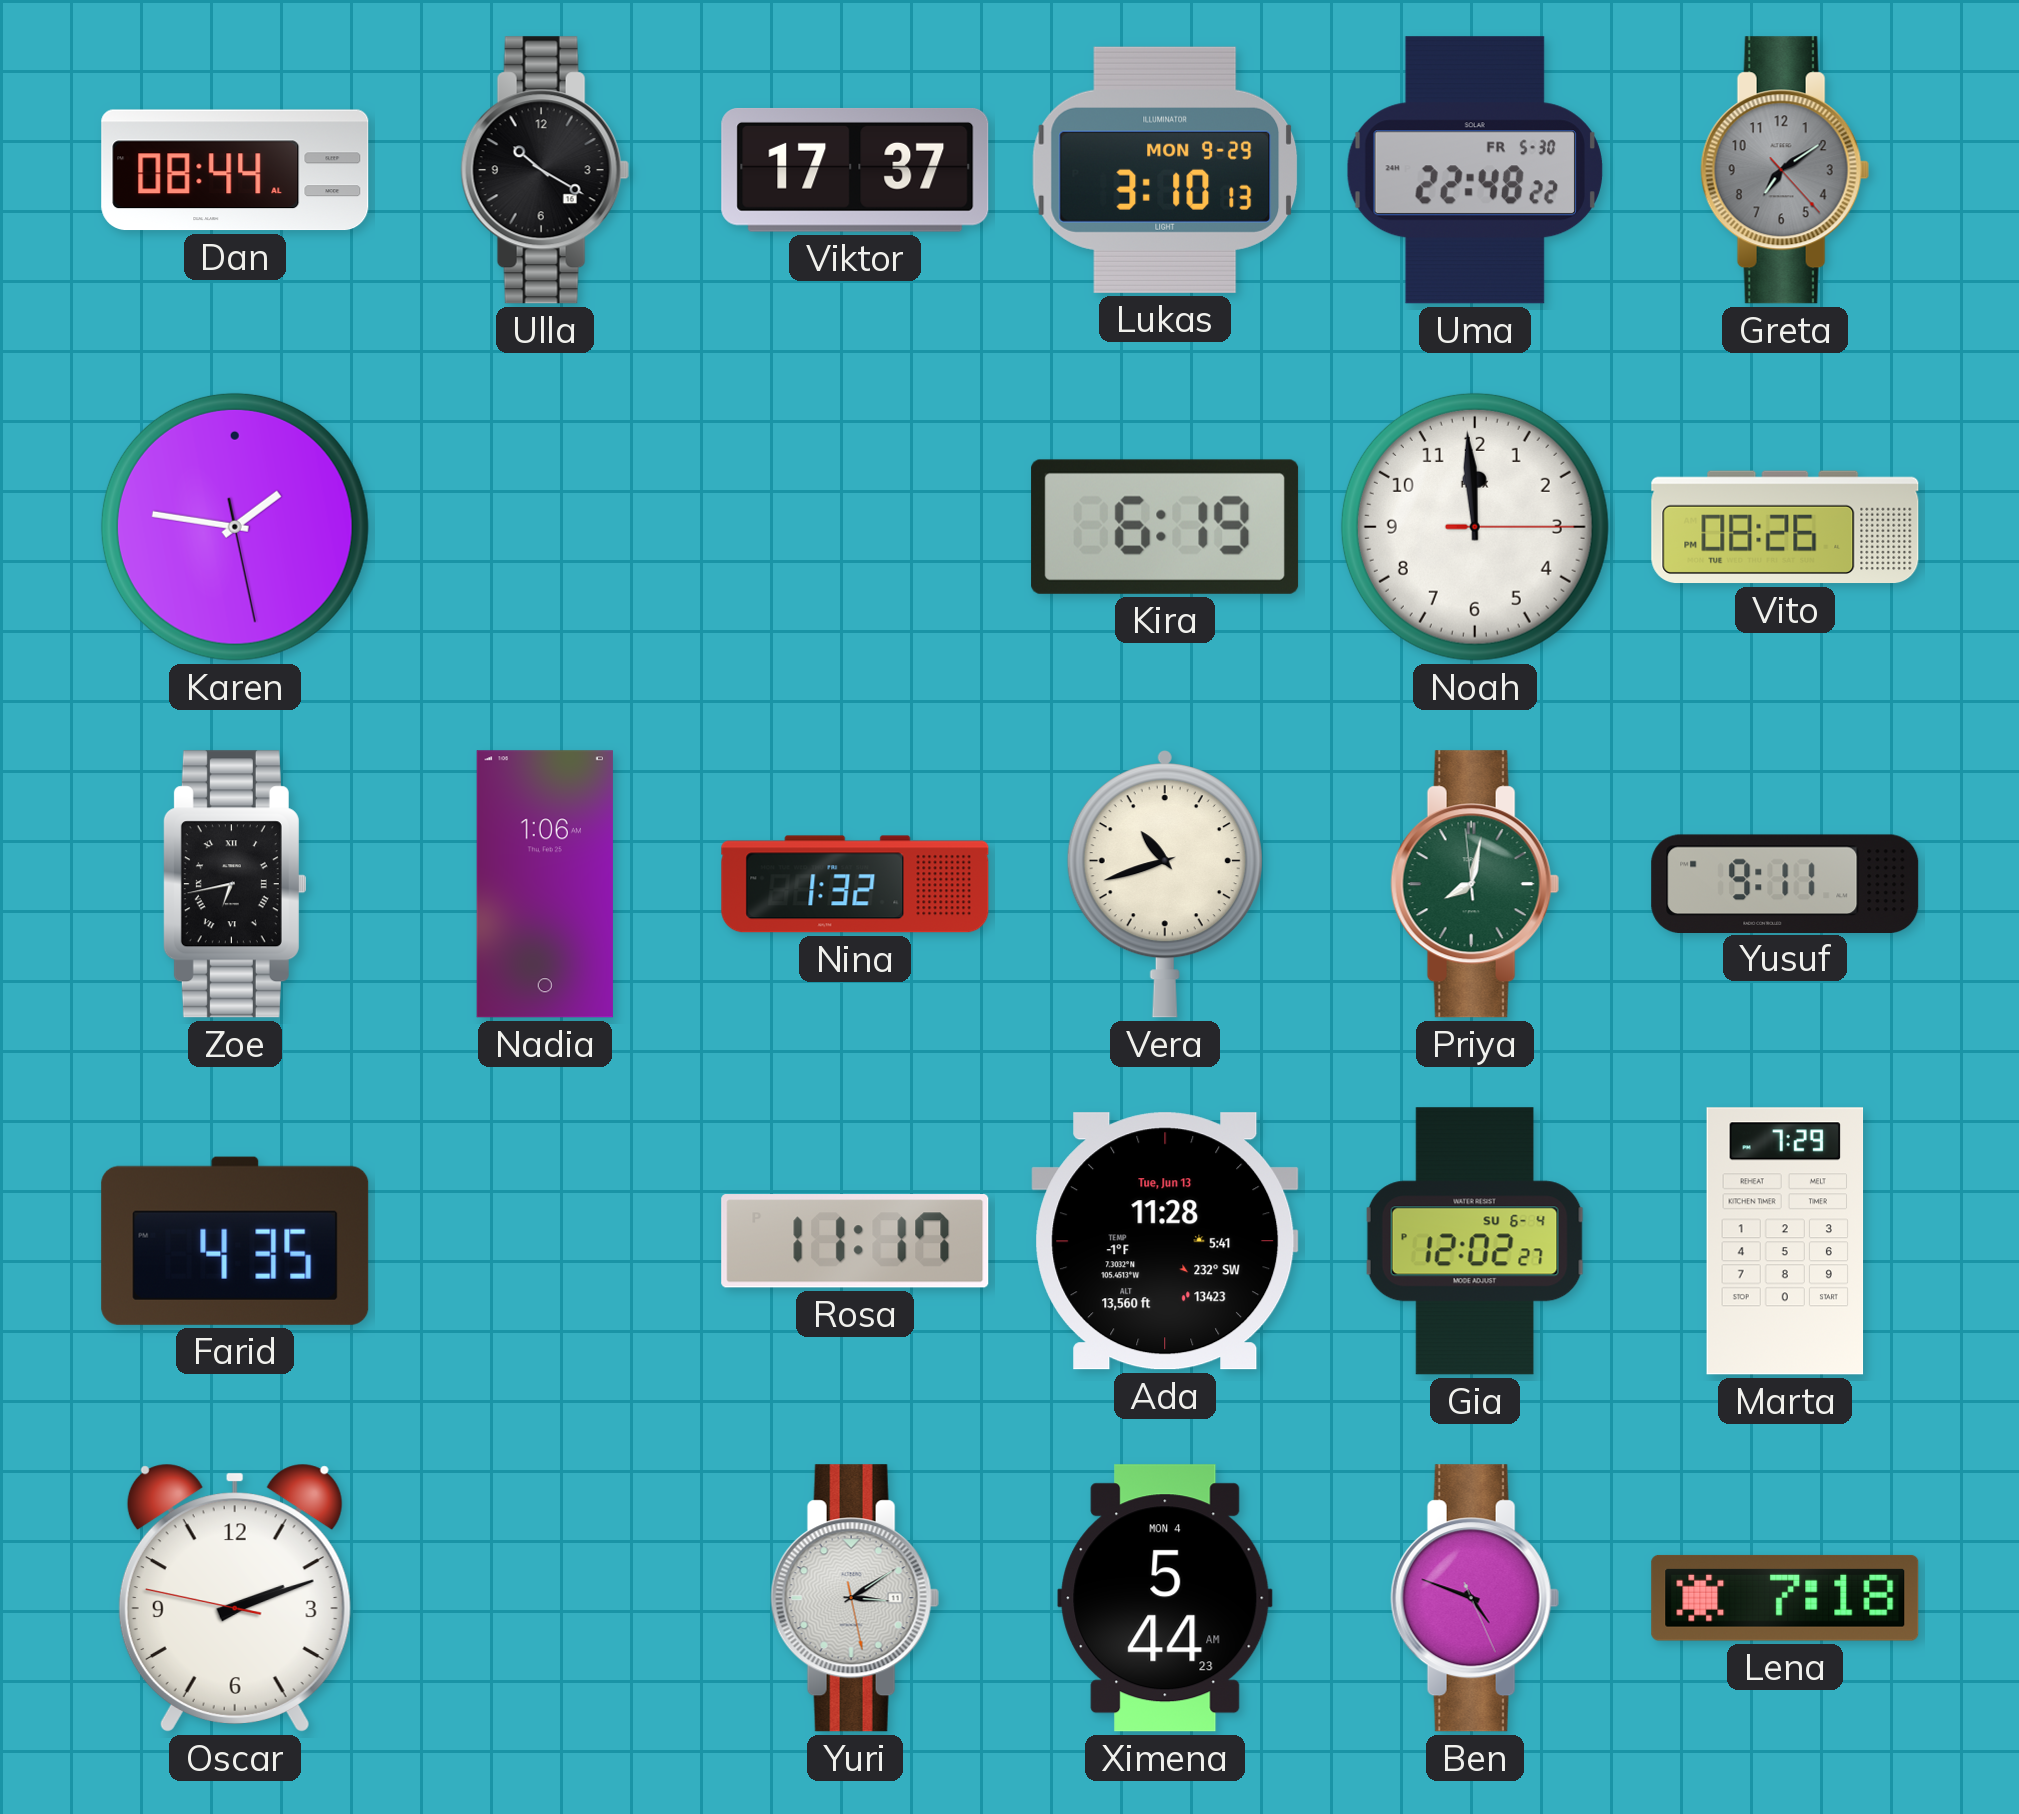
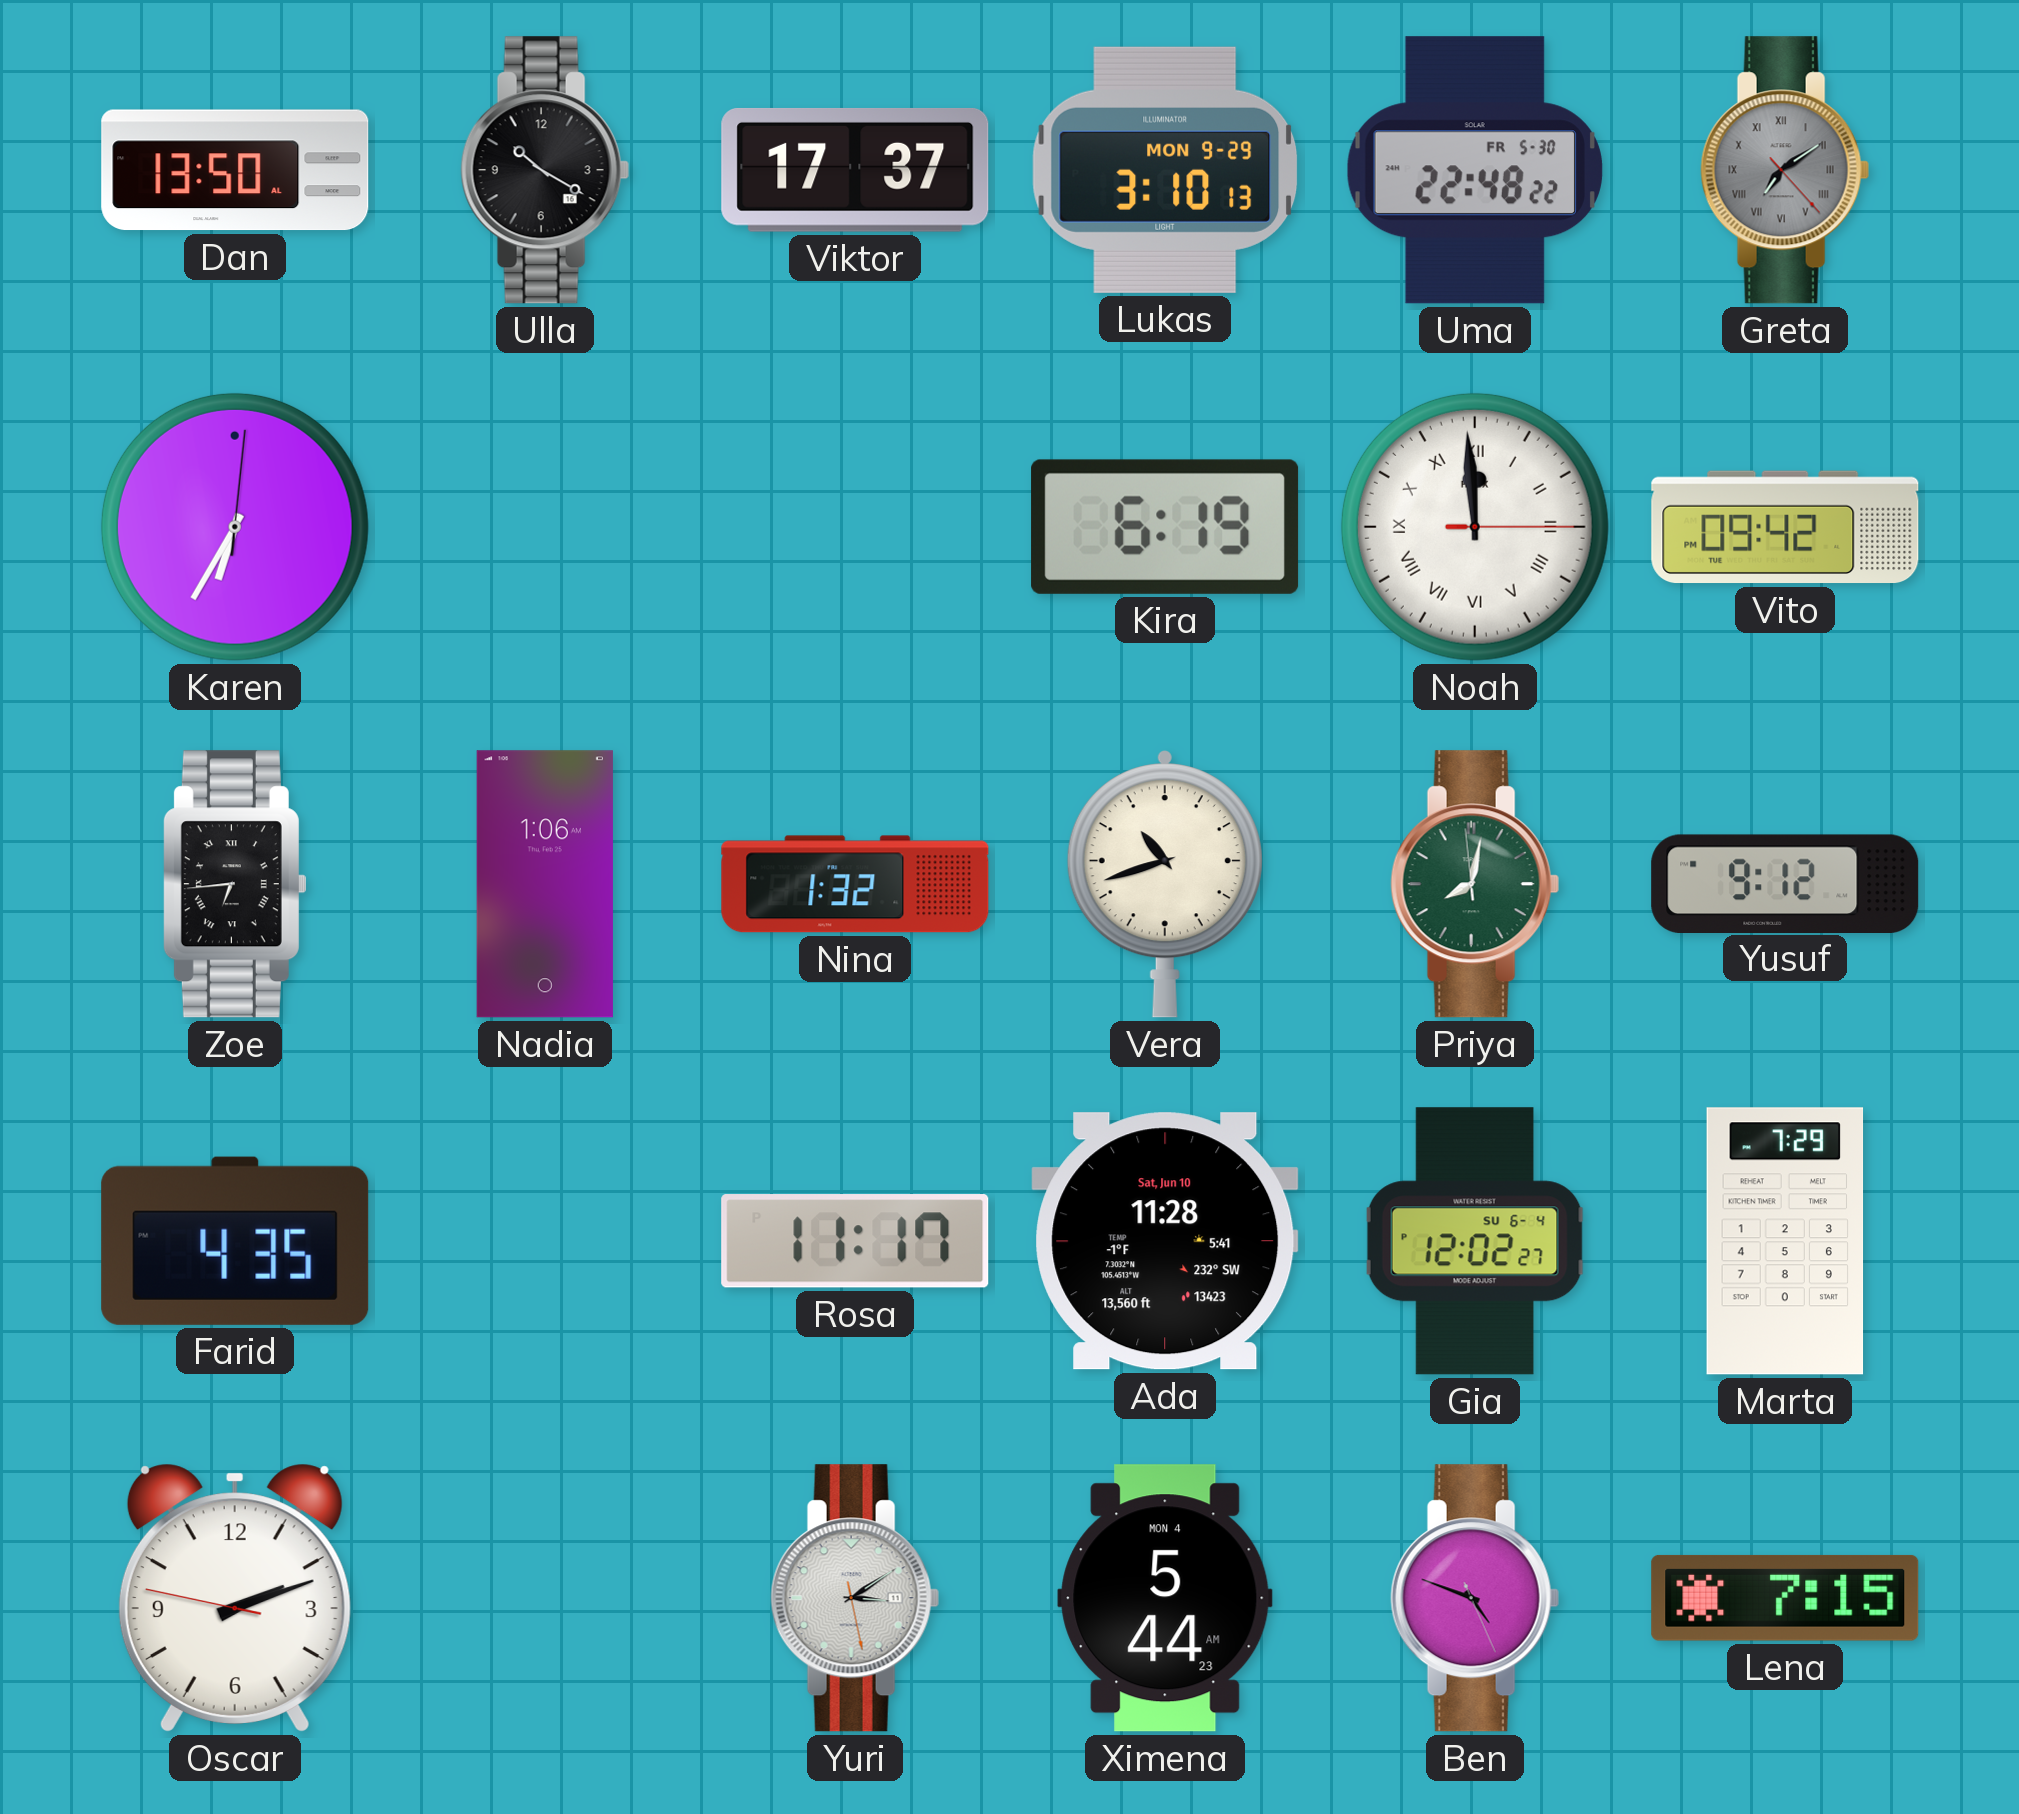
Dan: 08:44 -> 13:50
Greta numerals: Arabic -> Roman
Karen: 1:46 -> 6:35
Noah numerals: Arabic -> Roman
Vito: 08:26 -> 09:42
Zoe: 6:43 -> 6:44
Yusuf: 9:11 -> 9:12
Ada date: Tue, Jun 13 -> Sat, Jun 10
Lena: 7:18 -> 7:15
